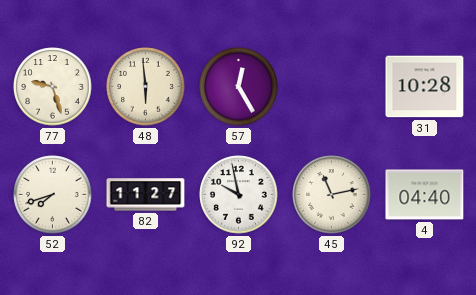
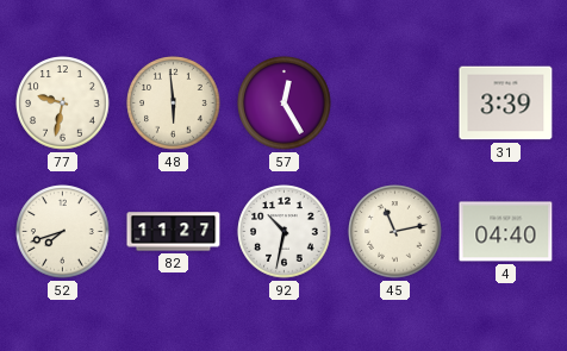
77: 9:27 -> 9:32
31: 10:28 -> 3:39
92: 9:58 -> 10:32
